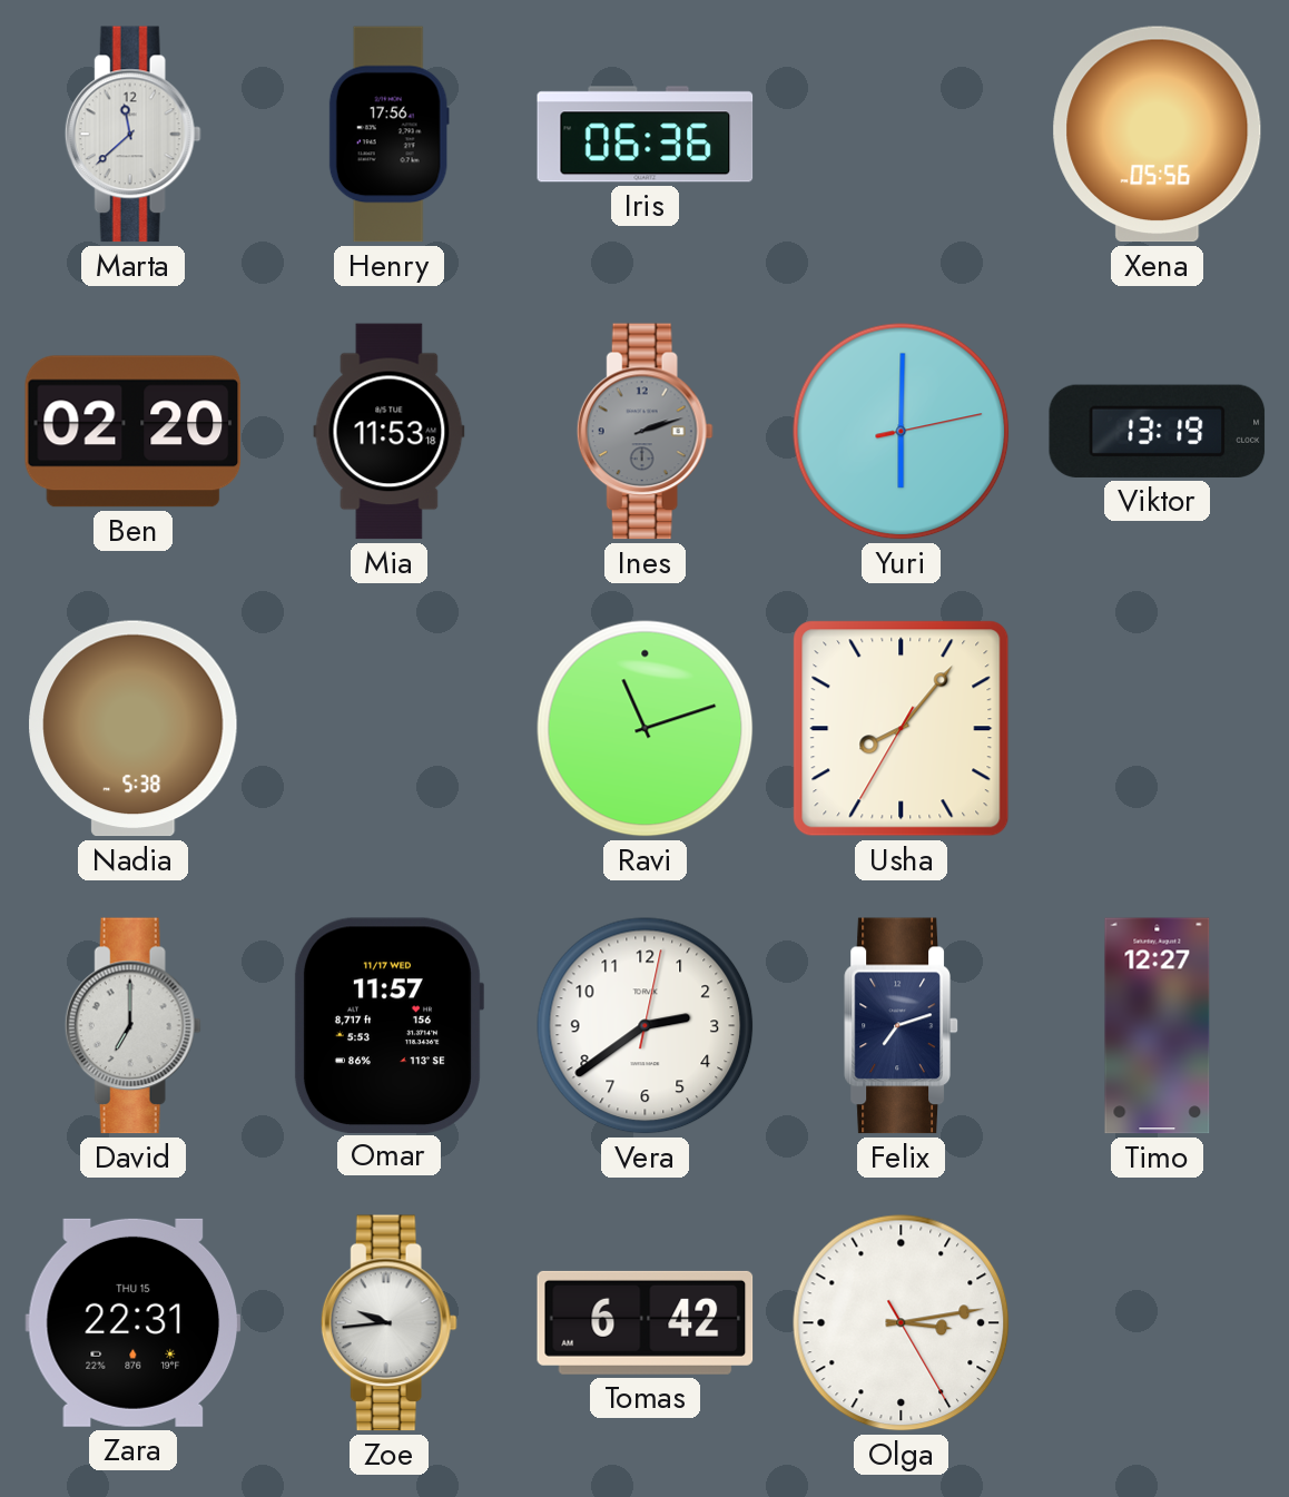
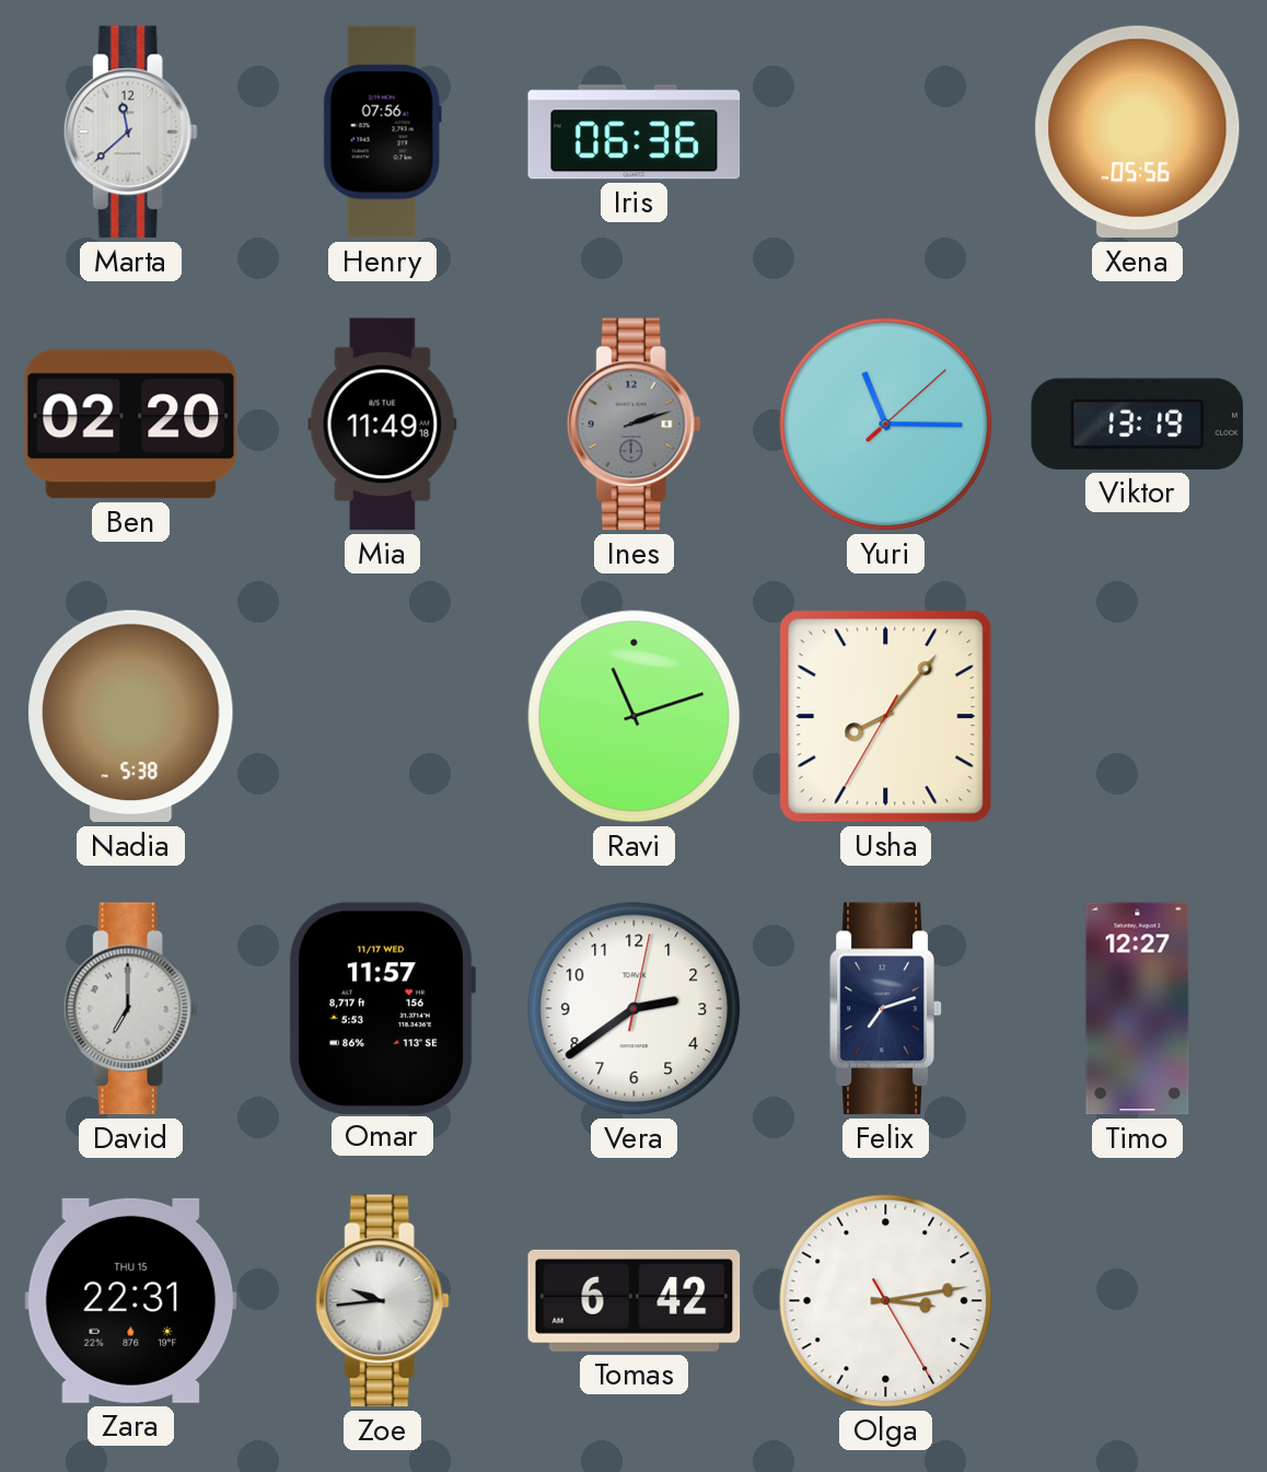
Henry: 17:56 -> 07:56
Mia: 11:53 -> 11:49
Yuri: 6:00 -> 11:15
